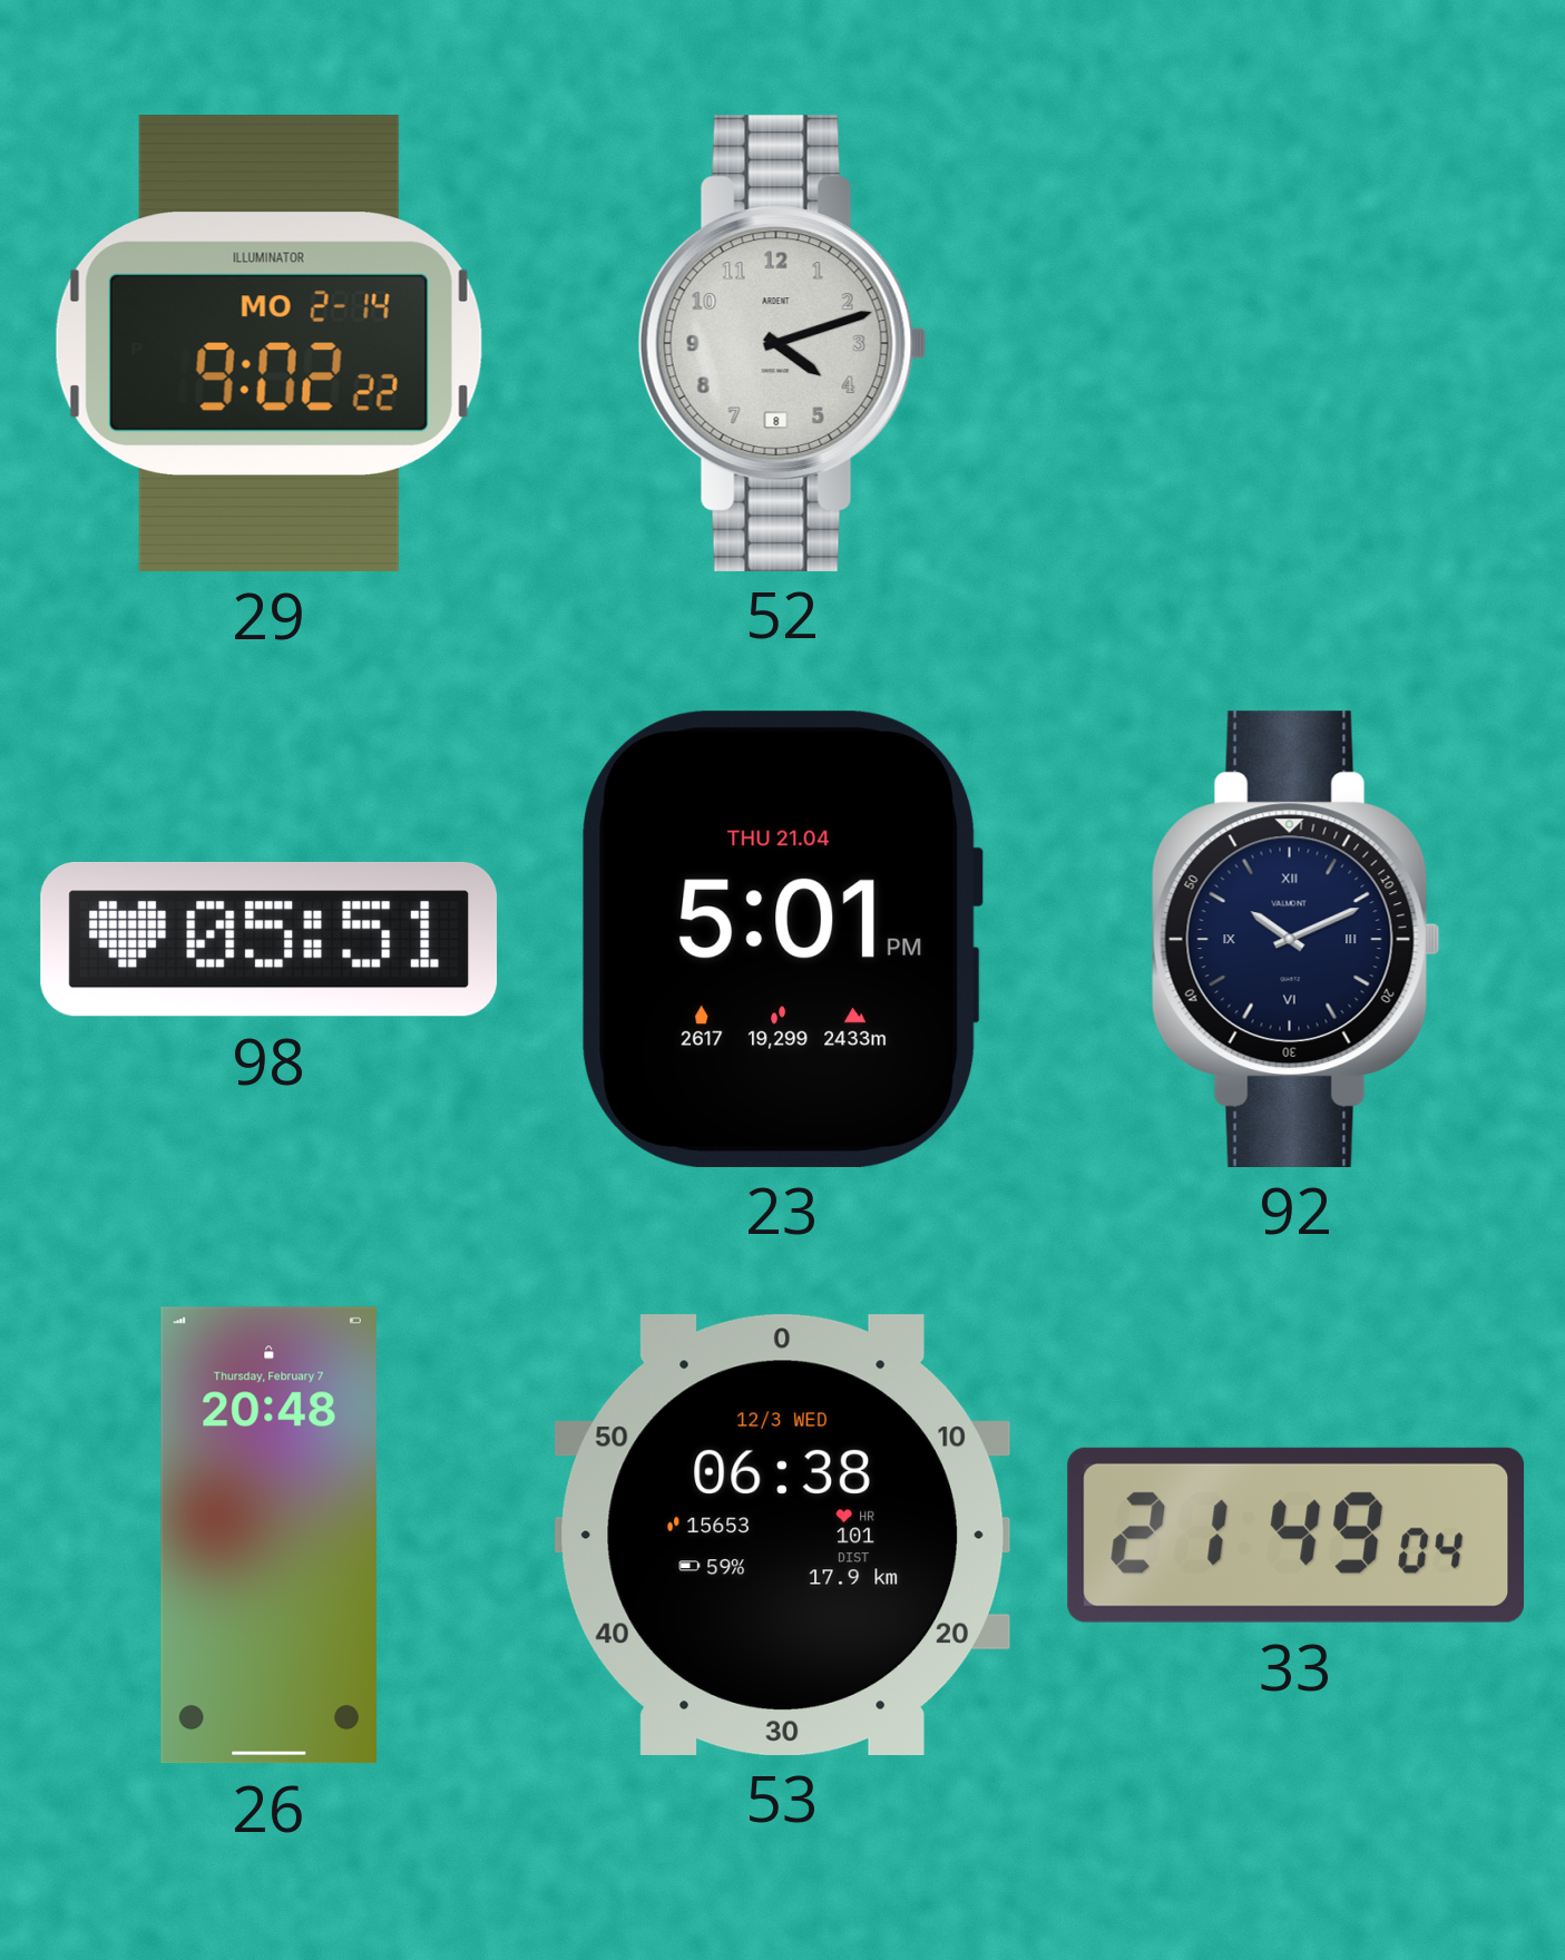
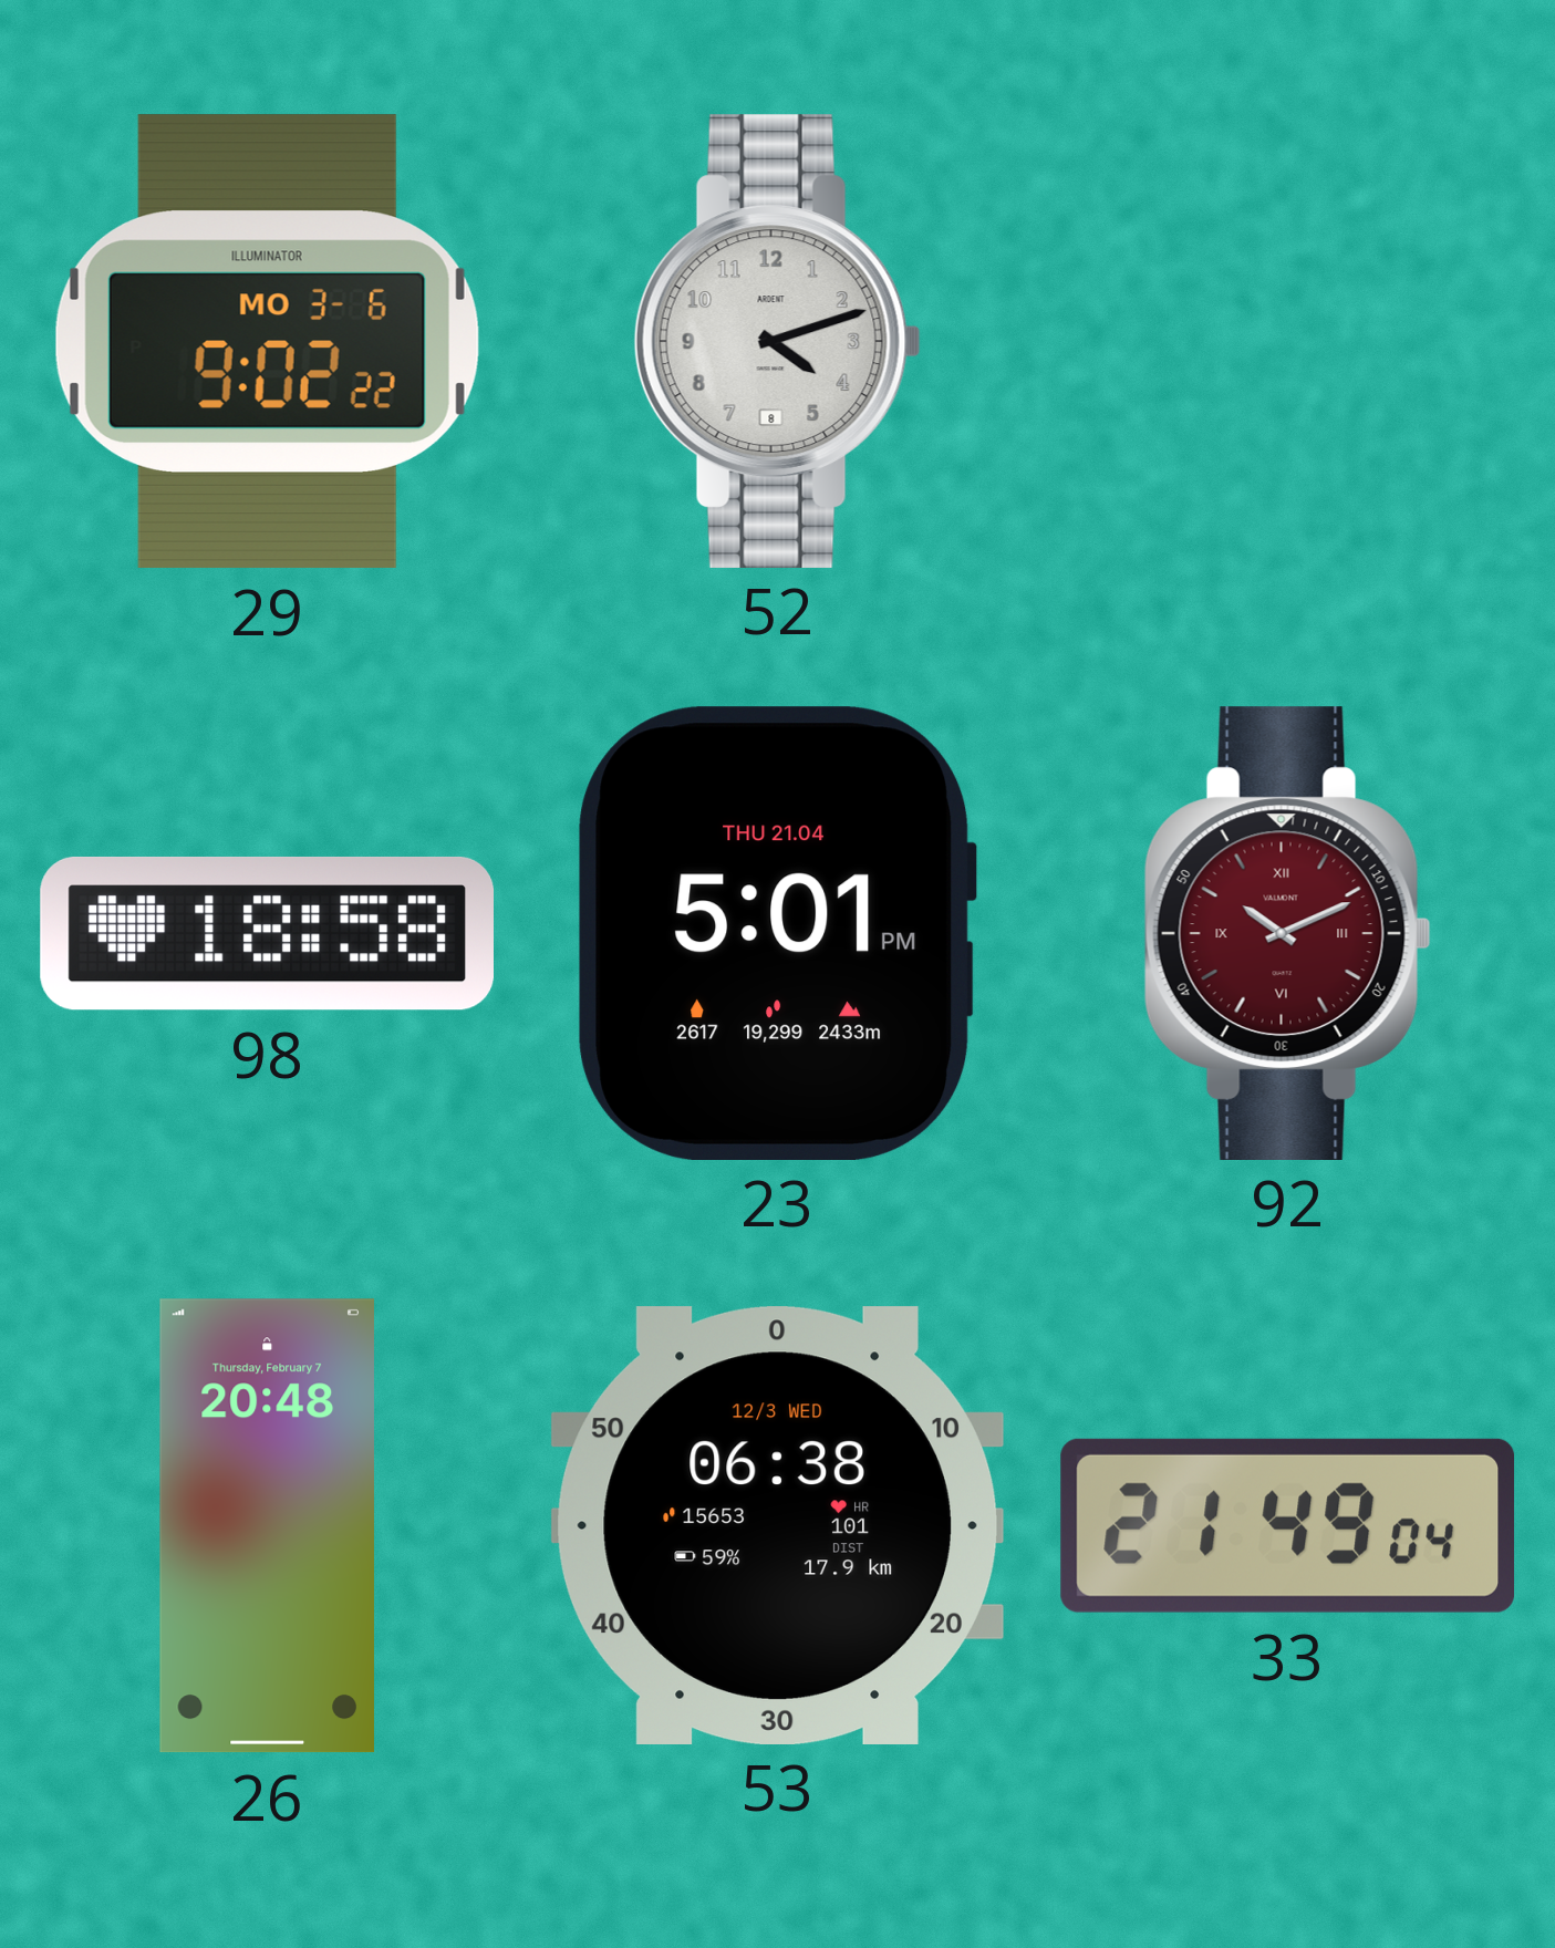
29 date: MO 2-14 -> MO 3-6
98: 05:51 -> 18:58
92 dial: navy -> burgundy
